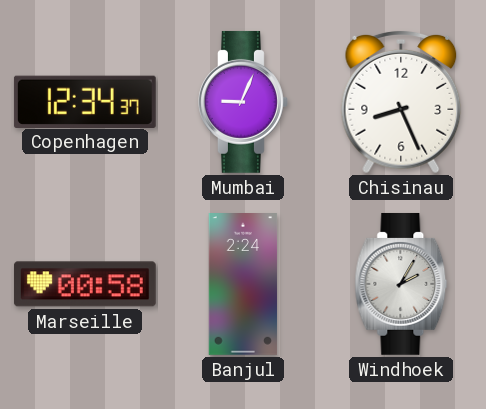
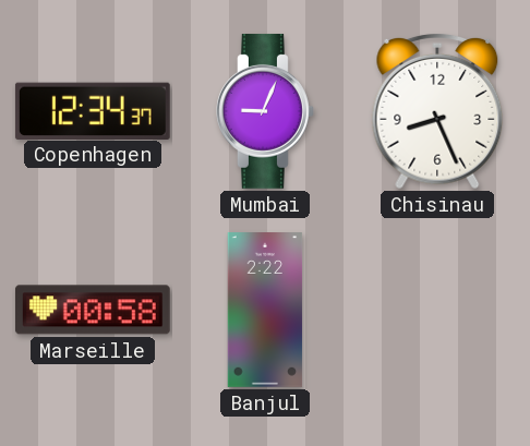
Banjul: 2:24 -> 2:22
Windhoek: 2:05 -> none
